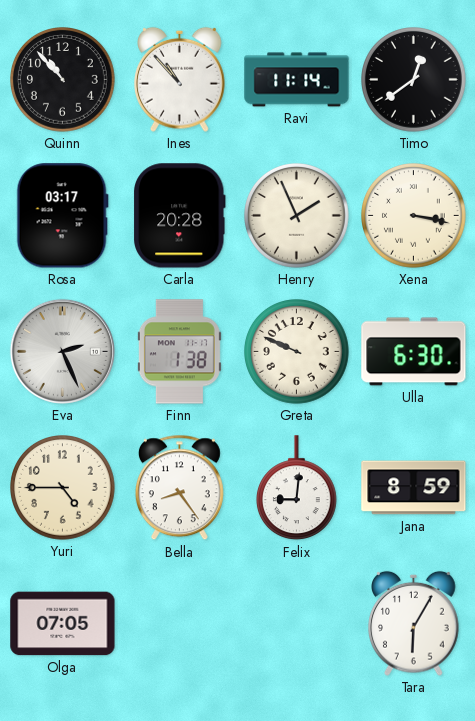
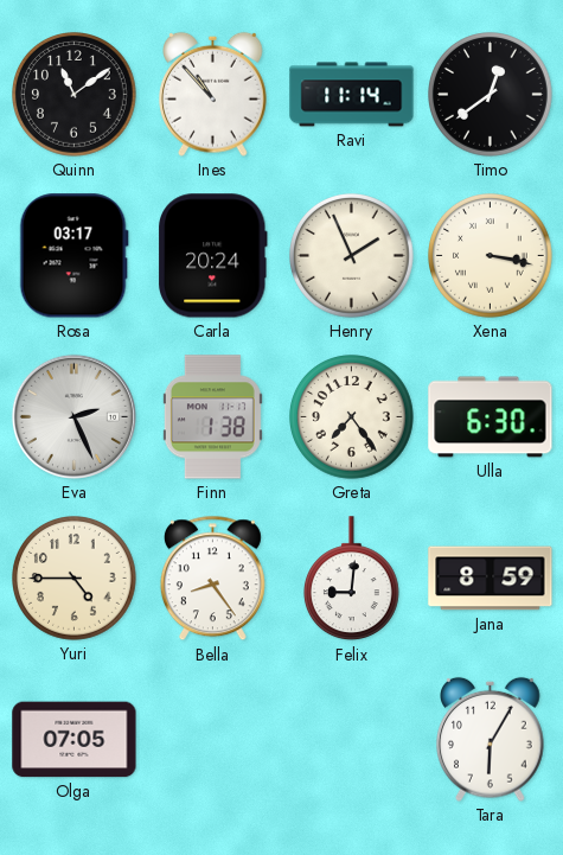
Quinn: 10:53 -> 11:09
Carla: 20:28 -> 20:24
Greta: 9:49 -> 7:24
